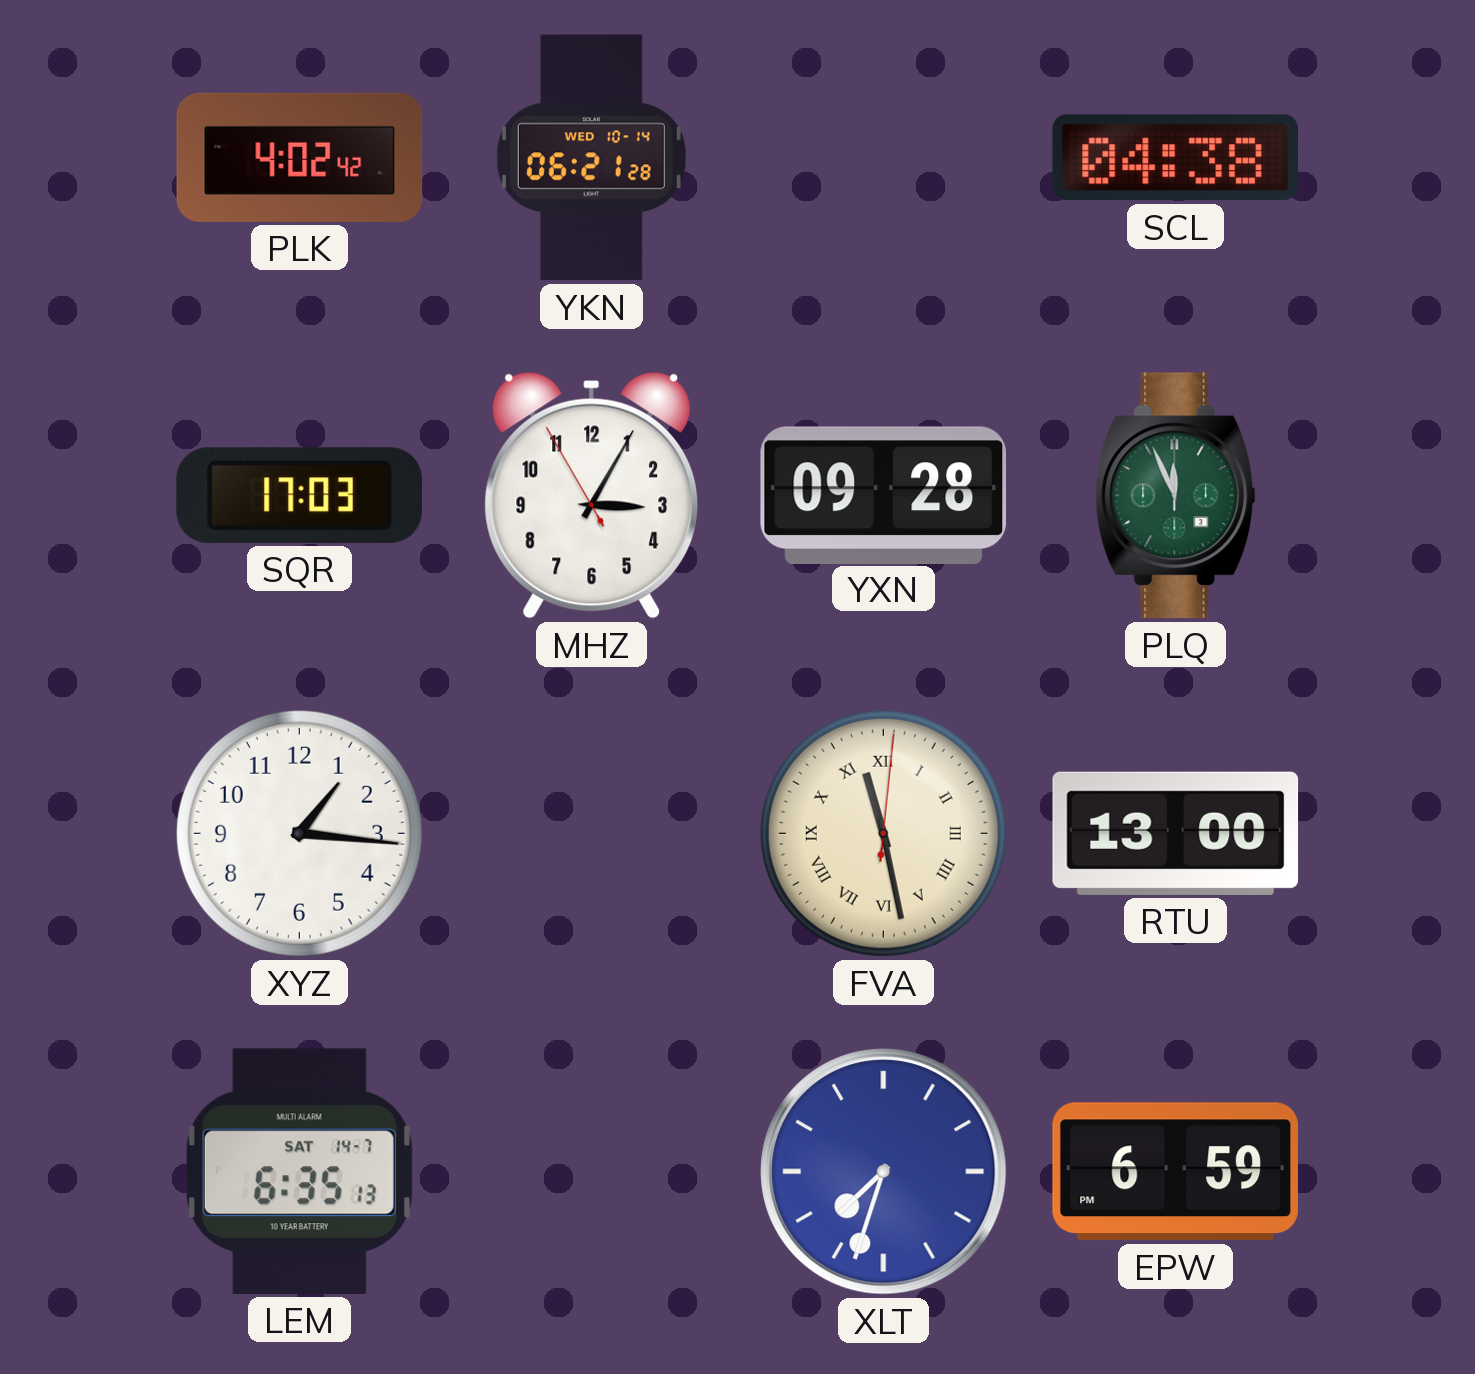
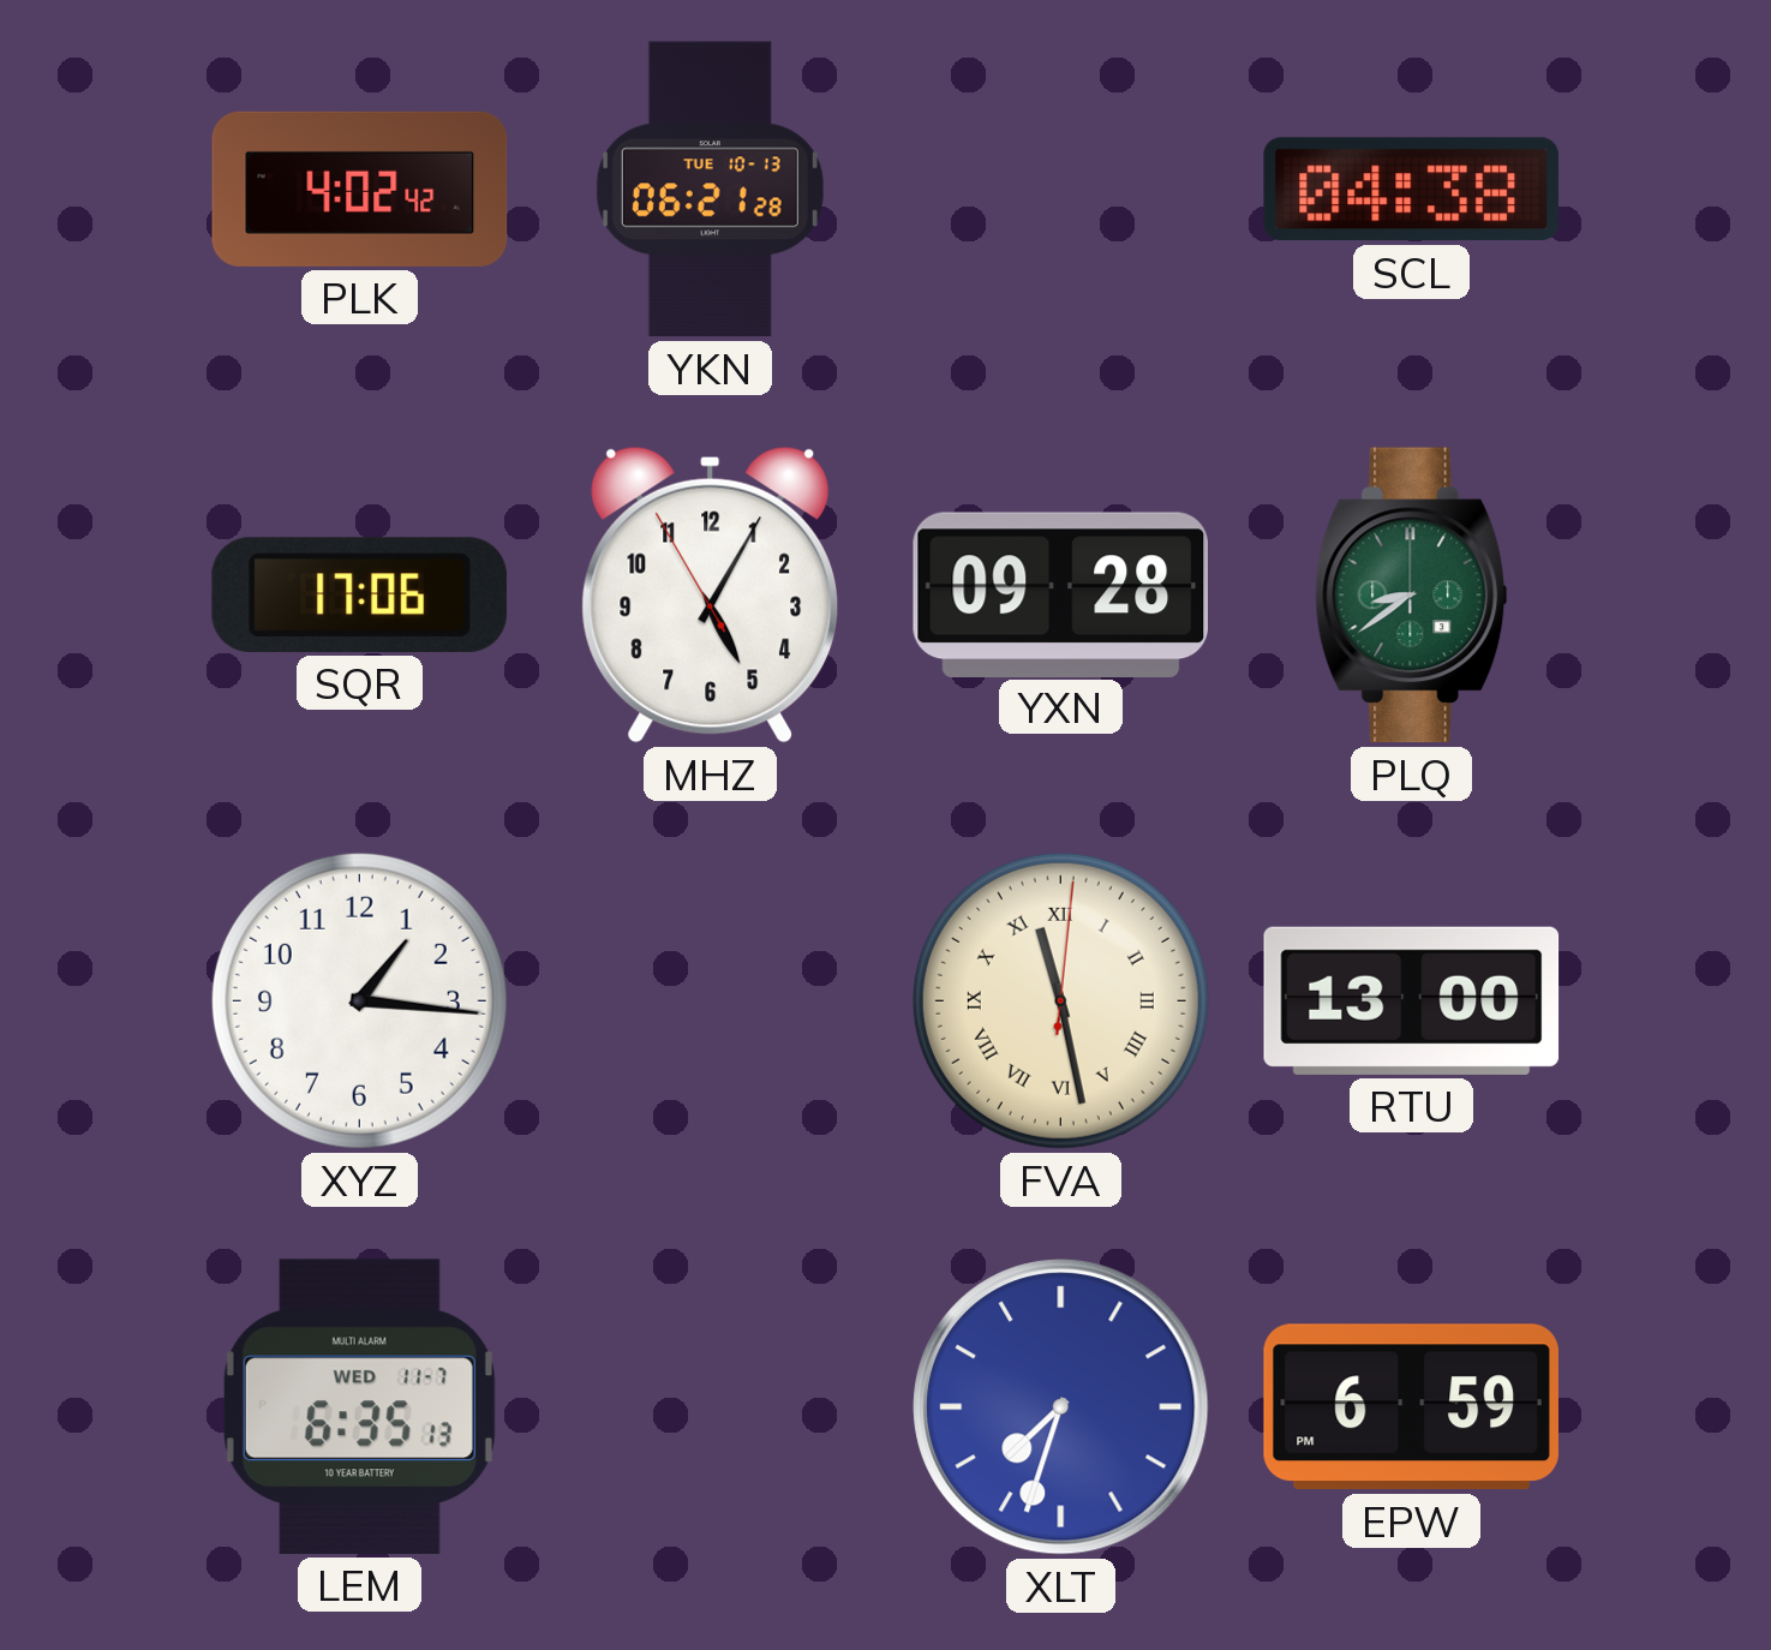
YKN date: WED 10-14 -> TUE 10-13
SQR: 17:03 -> 17:06
MHZ: 3:04 -> 5:04
PLQ: 11:56 -> 8:39
LEM date: SAT 14-7 -> WED 11-7
